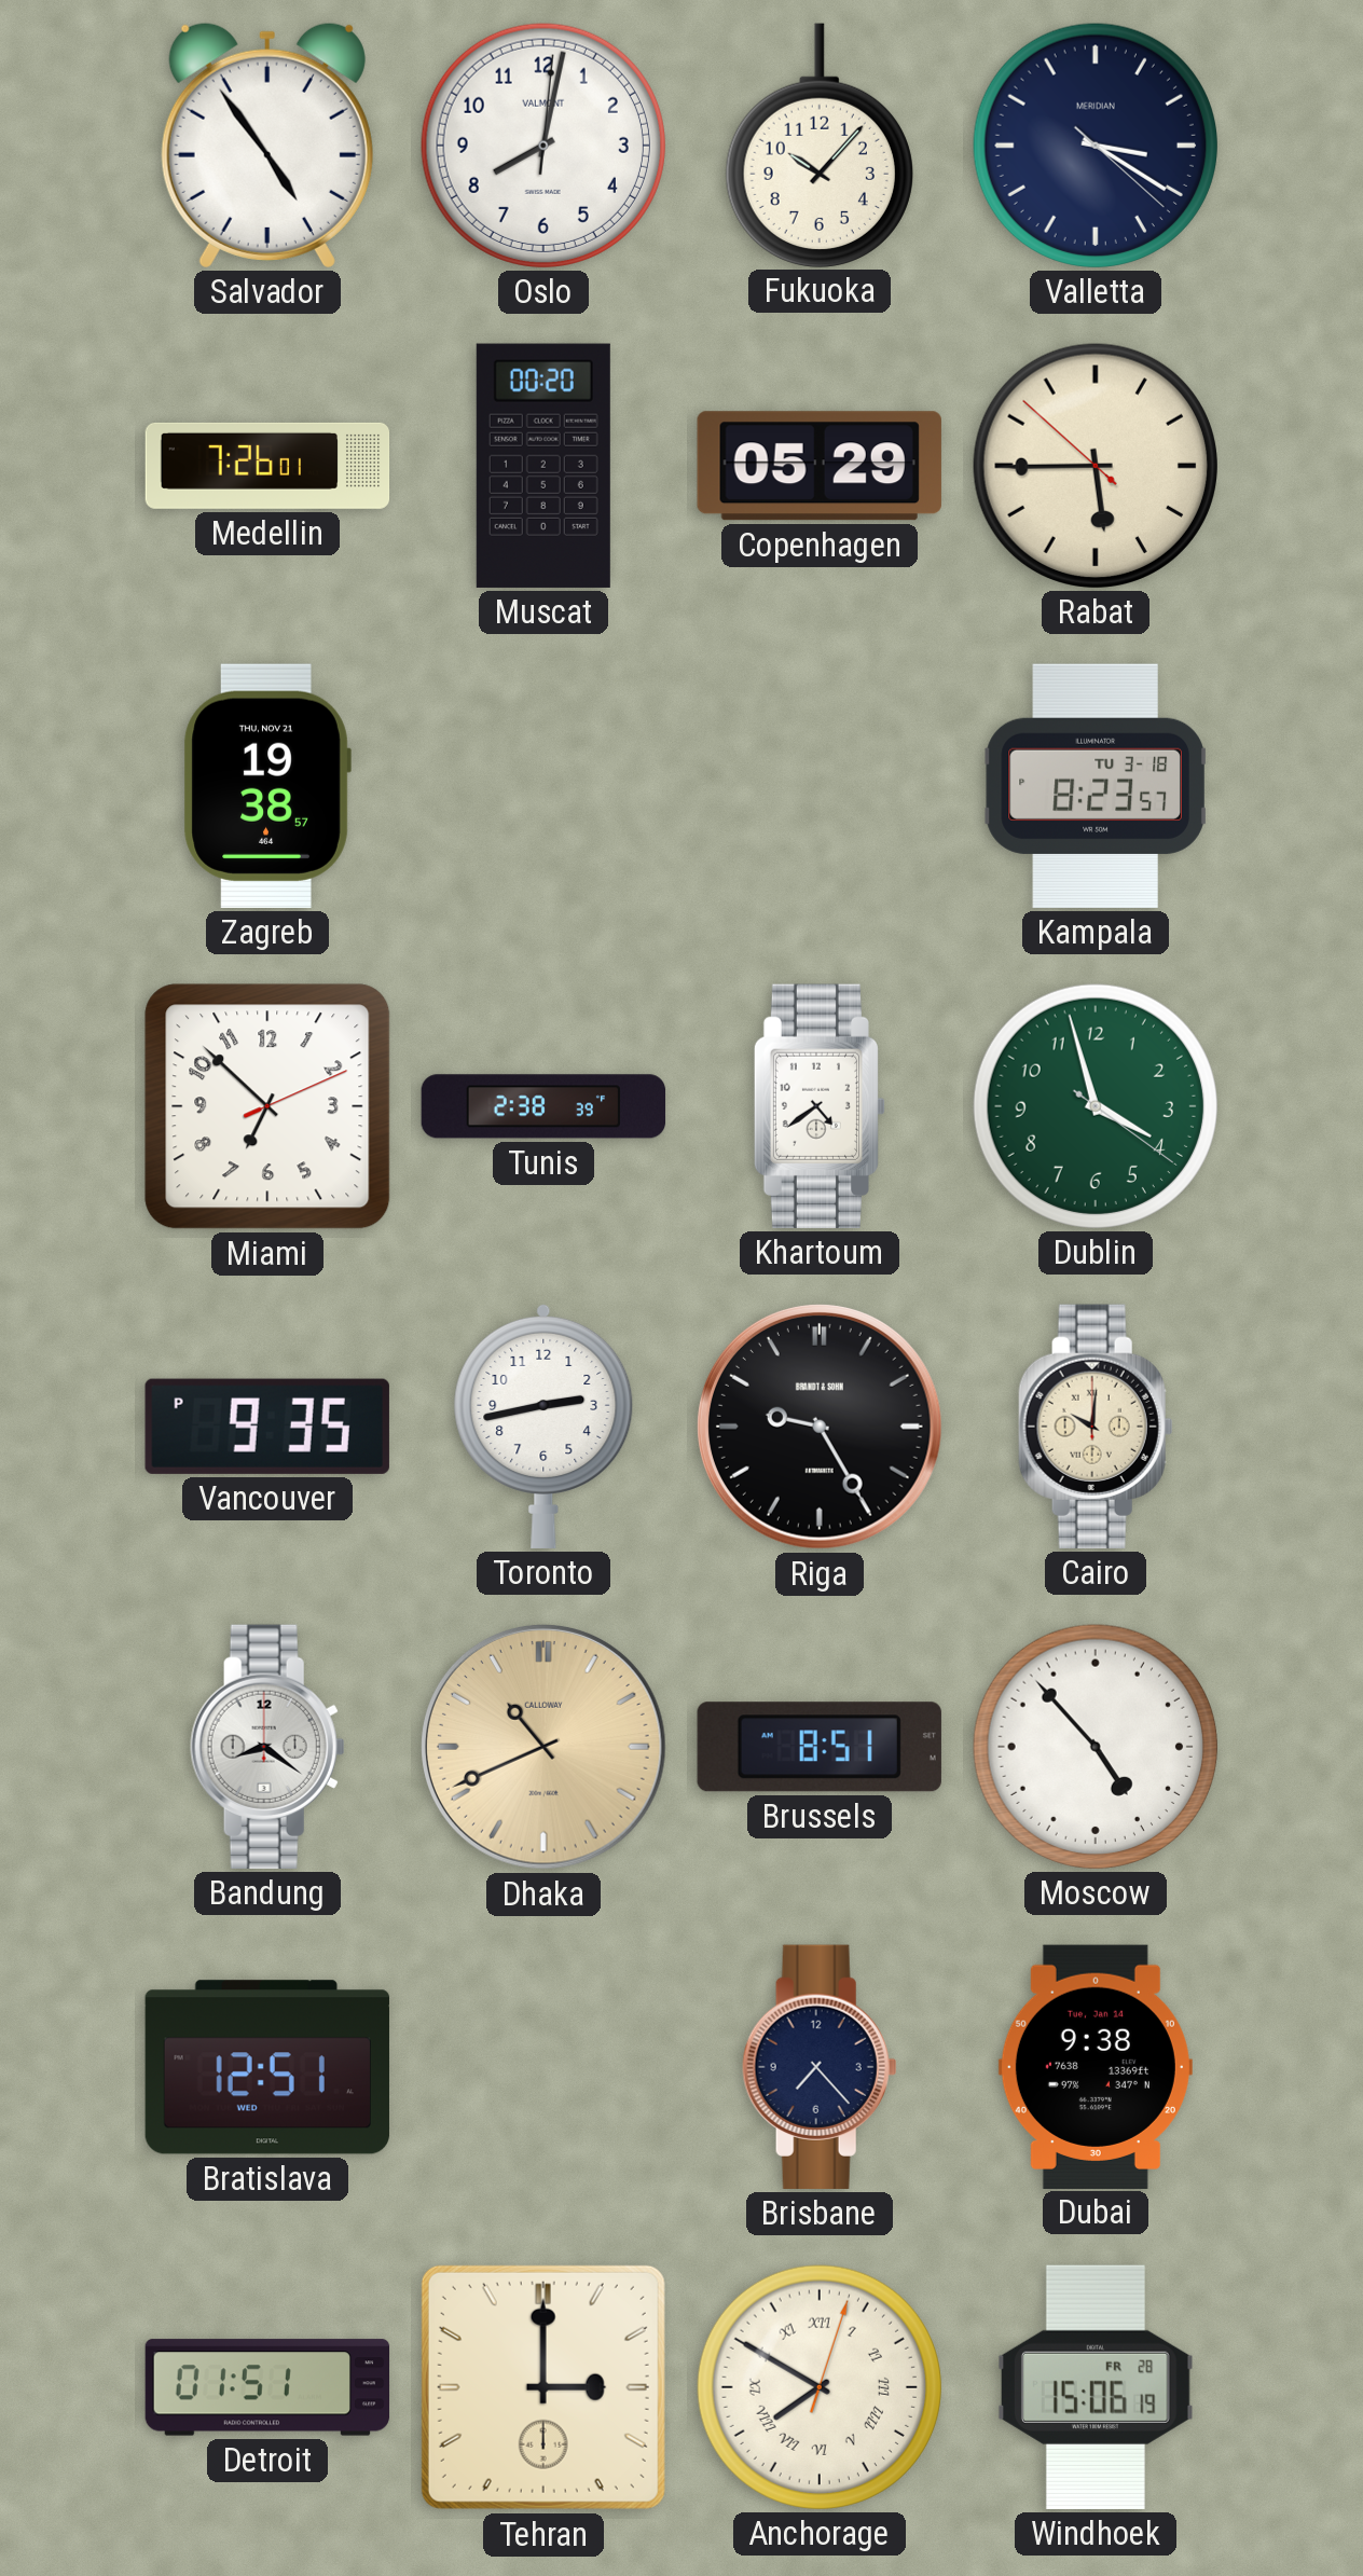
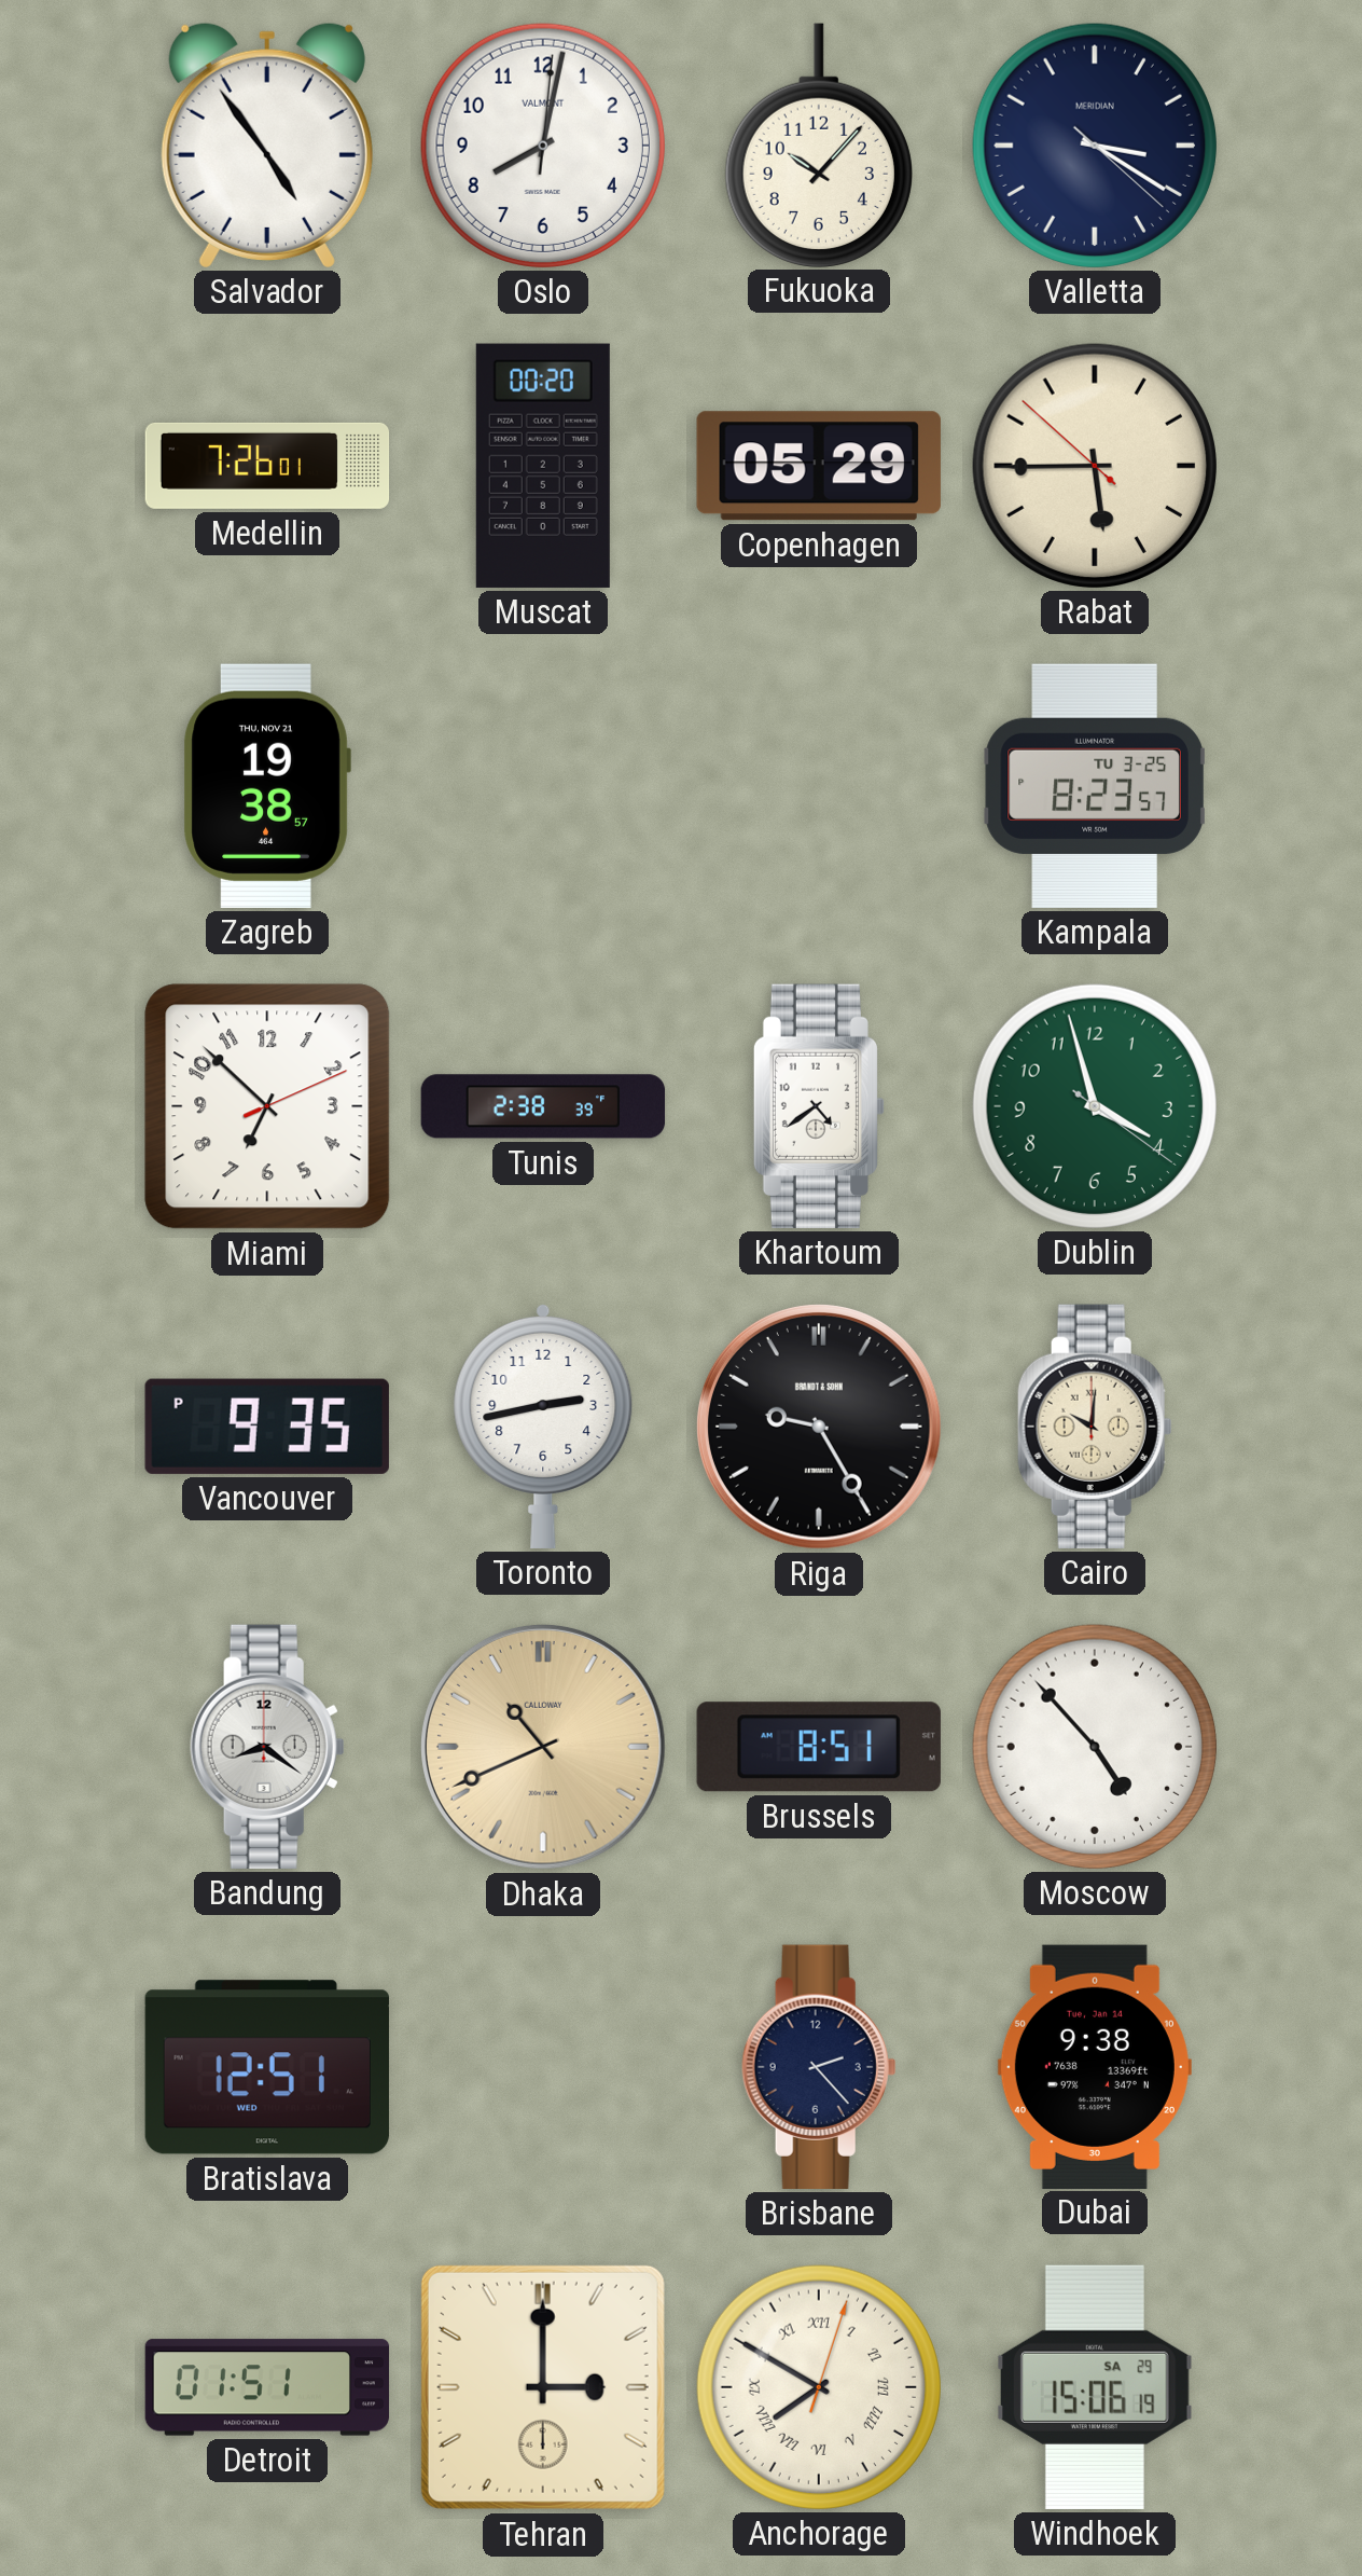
Kampala date: TU 3-18 -> TU 3-25
Brisbane: 7:23 -> 2:23
Windhoek date: FR 28 -> SA 29
